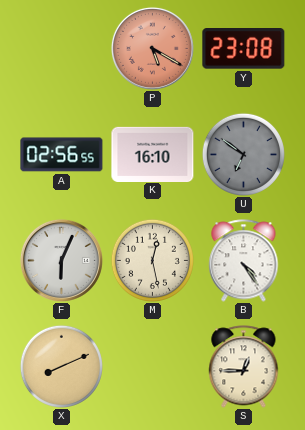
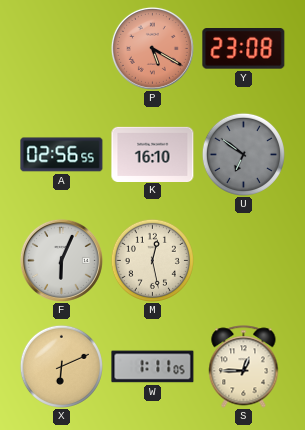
B: 4:24 -> none
X: 8:11 -> 6:11
W: none -> 1:11
